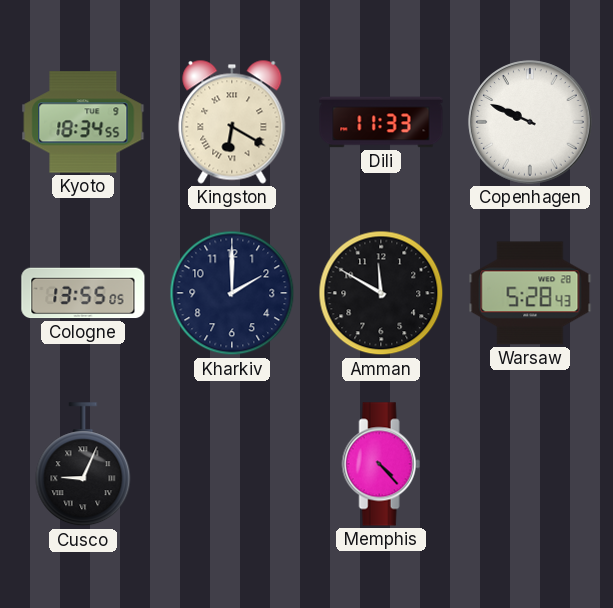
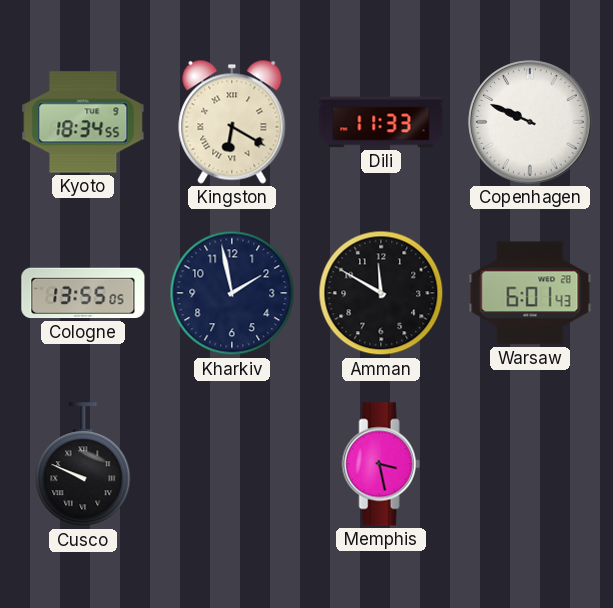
Kharkiv: 2:00 -> 1:58
Warsaw: 5:28 -> 6:01
Cusco: 9:04 -> 9:49
Memphis: 4:23 -> 3:28
